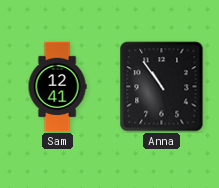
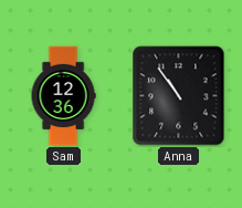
Sam: 12:41 -> 12:36
